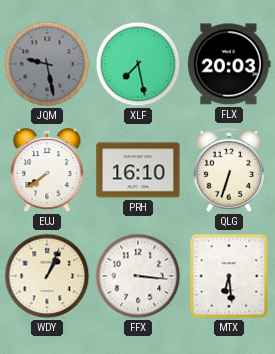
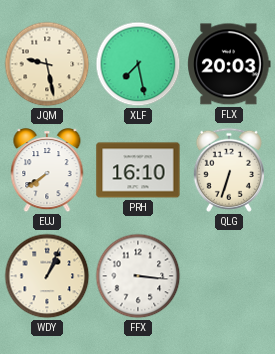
JQM dial: grey -> cream
MTX: 6:29 -> none
